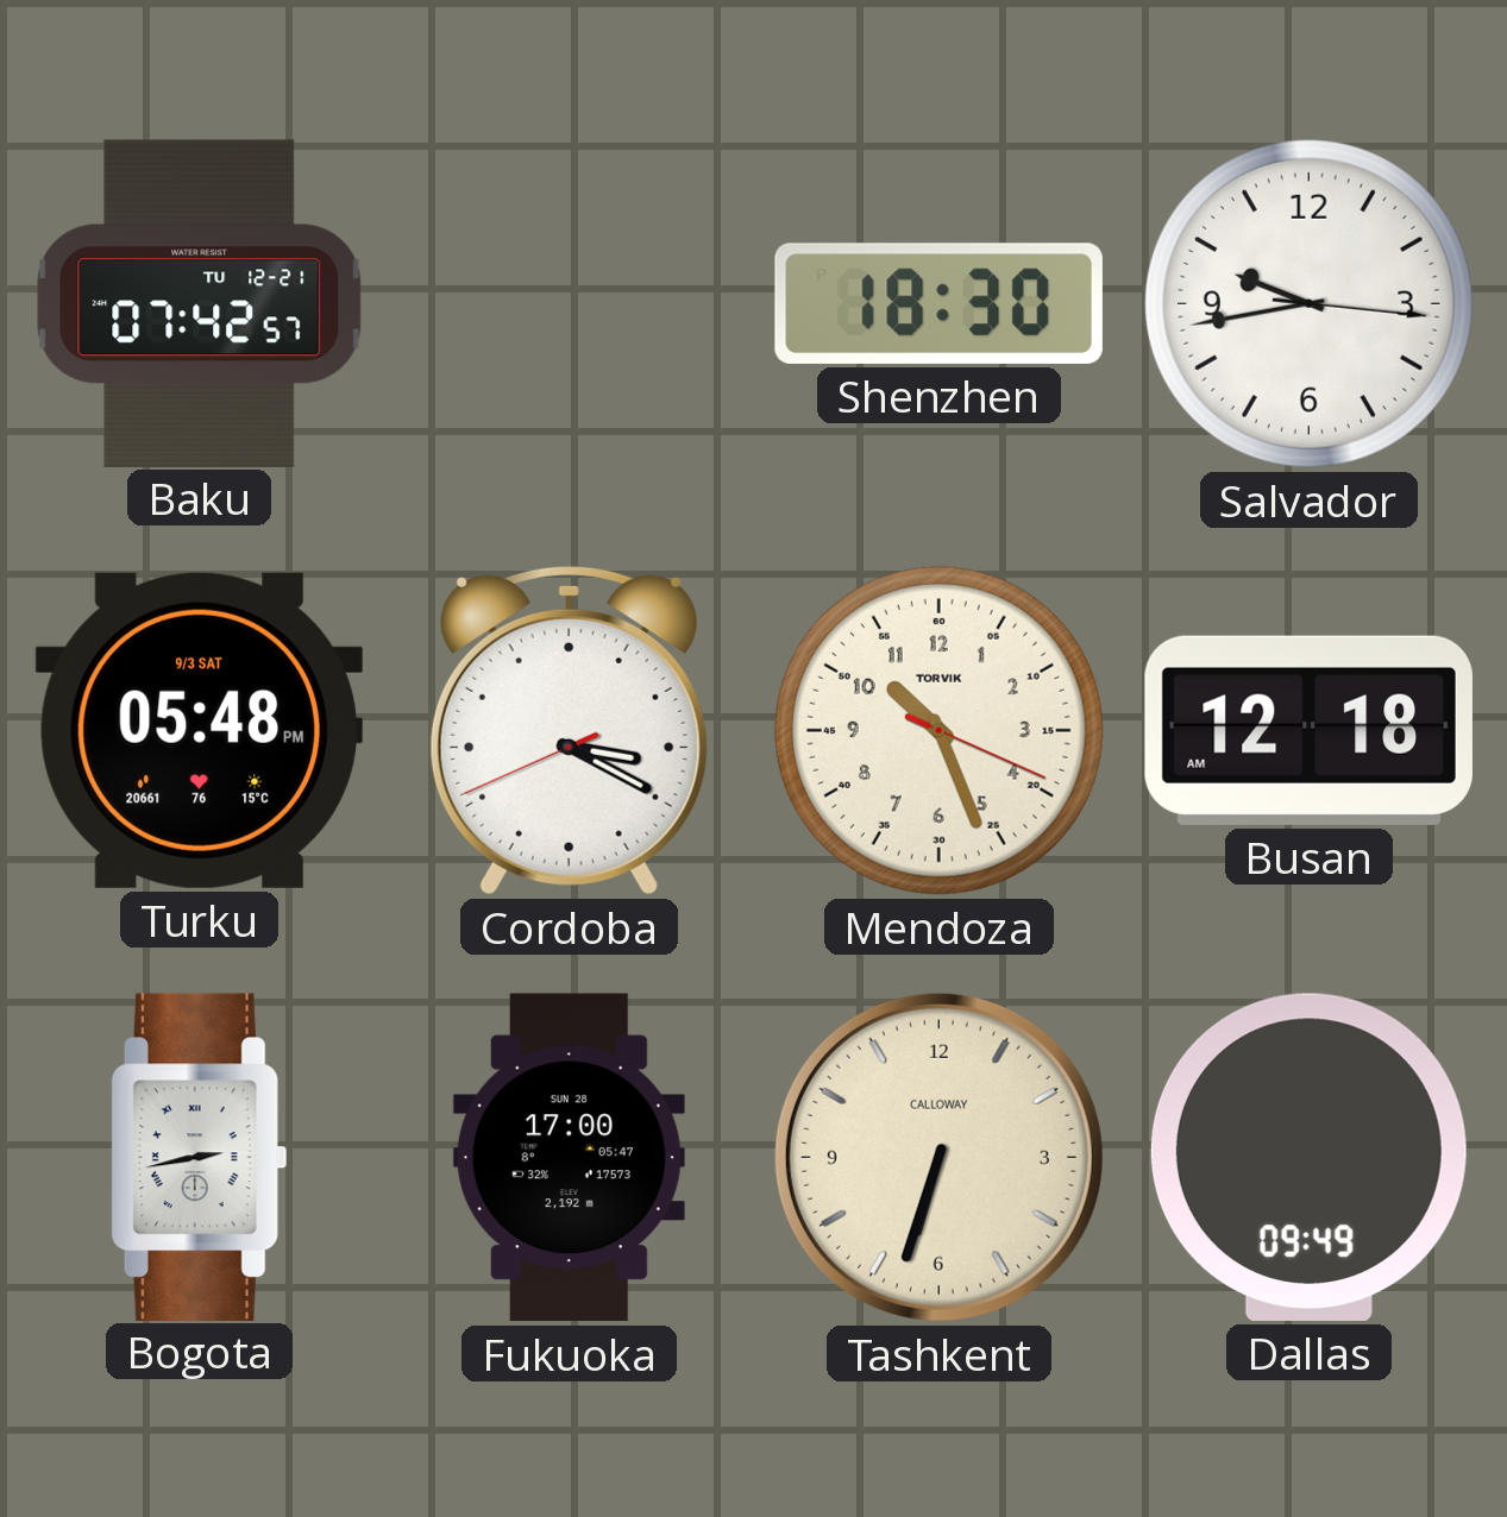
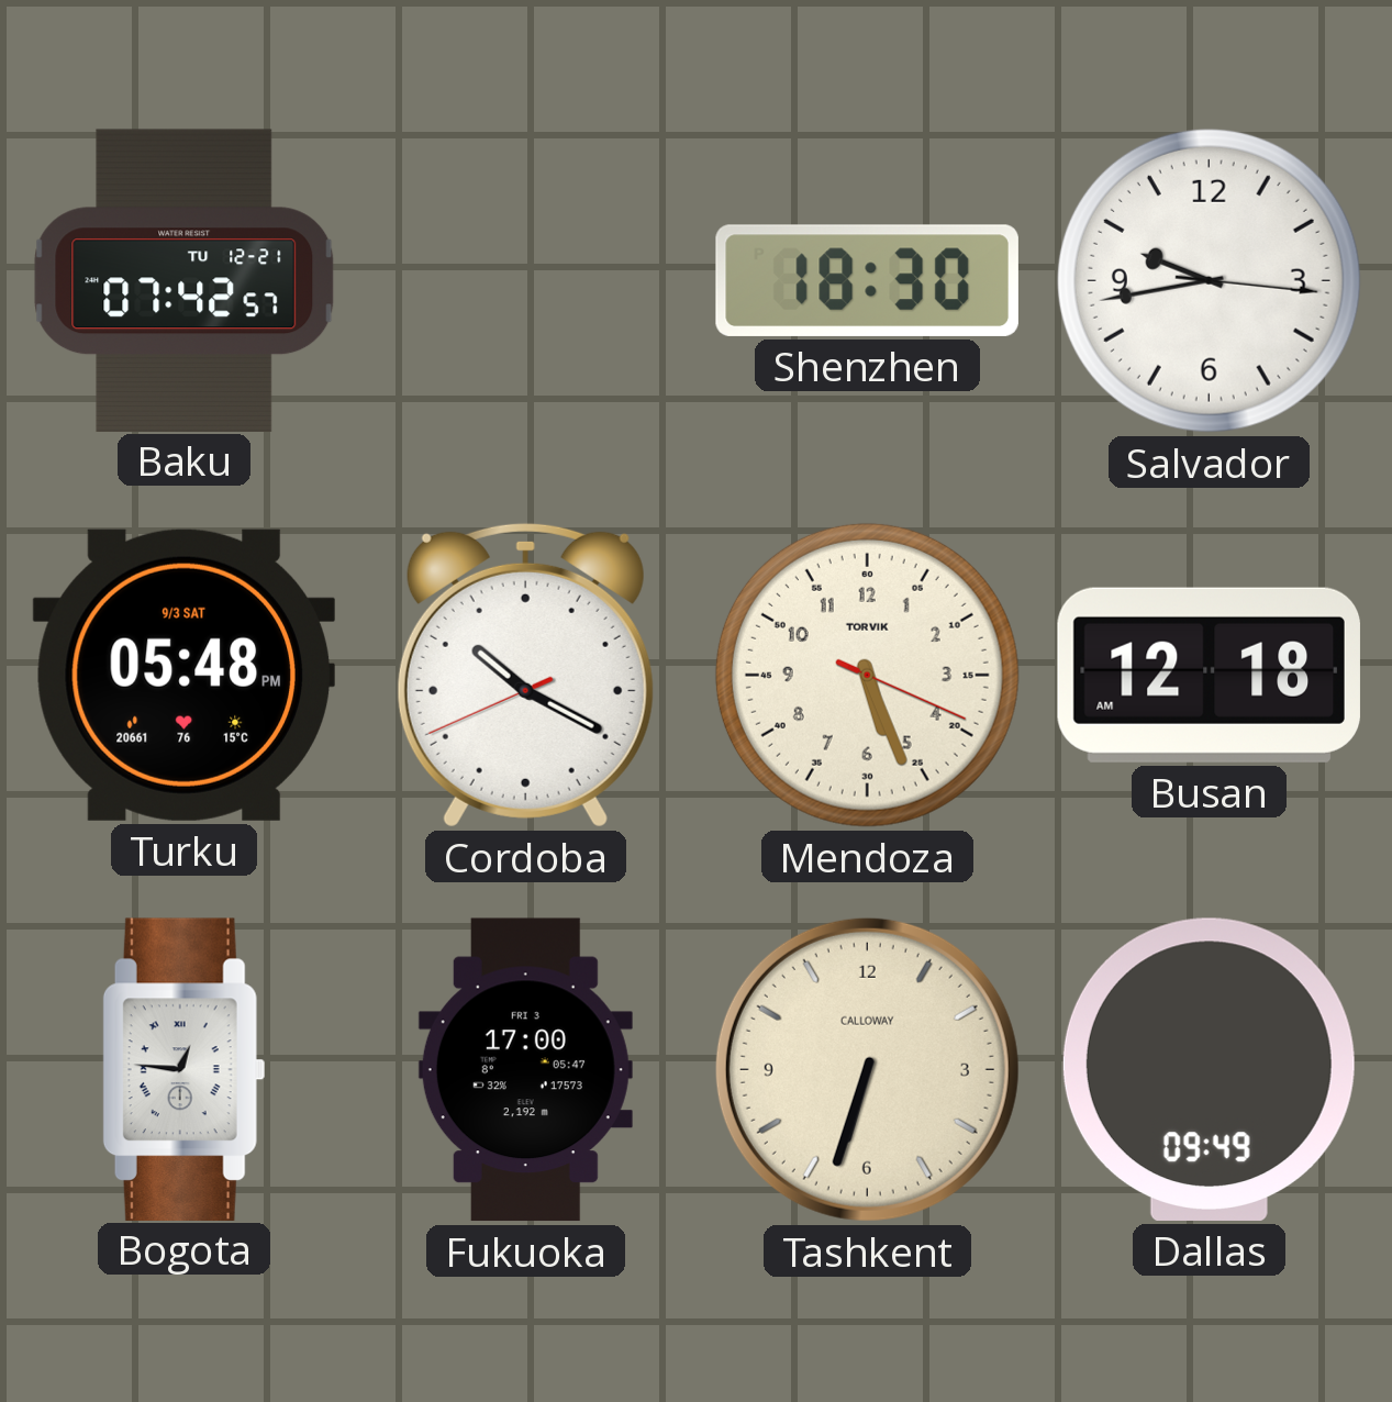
Cordoba: 3:19 -> 10:19
Mendoza: 10:26 -> 5:26
Bogota: 2:43 -> 12:46
Fukuoka date: SUN 28 -> FRI 3
